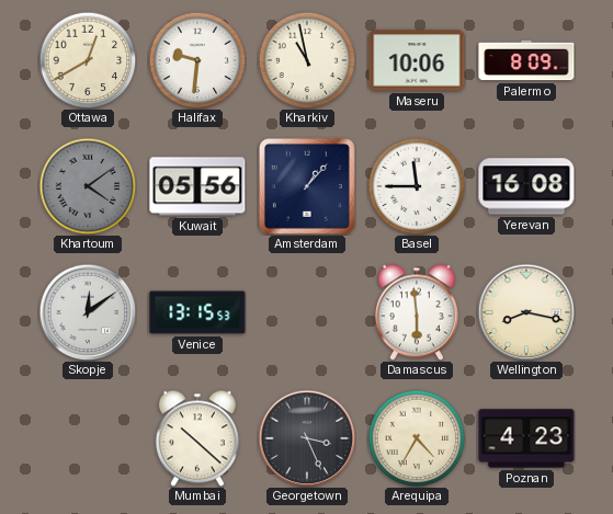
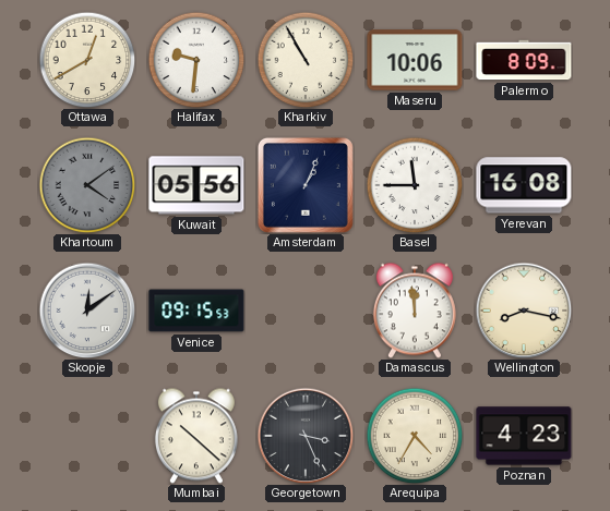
Kharkiv: 10:58 -> 10:55
Amsterdam: 1:07 -> 1:04
Venice: 13:15 -> 09:15
Damascus: 5:59 -> 11:59
